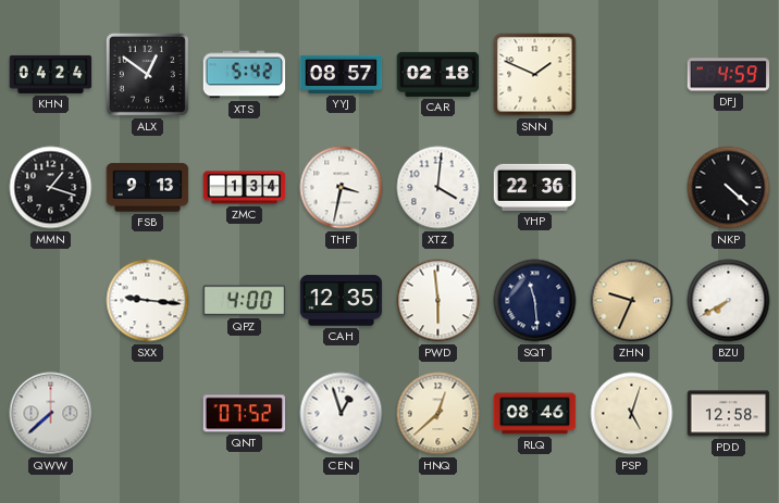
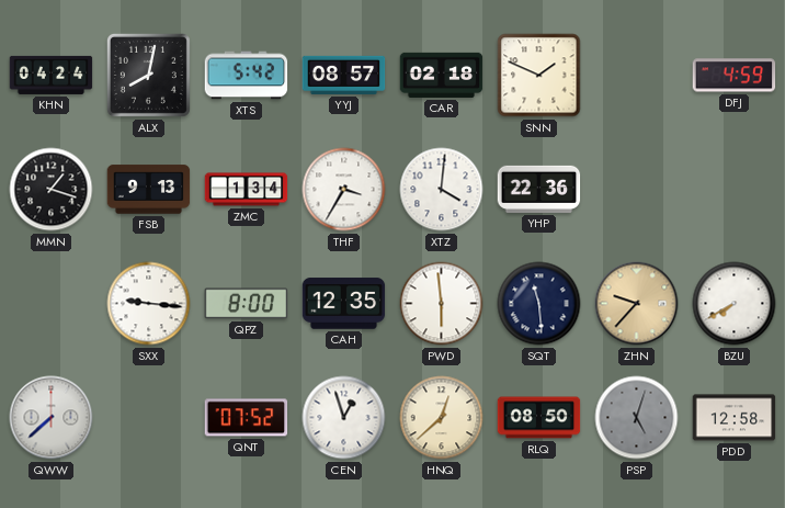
ALX: 12:51 -> 8:02
THF: 3:32 -> 3:35
NKP: 4:22 -> none
QPZ: 4:00 -> 8:00
ZHN: 9:34 -> 9:37
RLQ: 08:46 -> 08:50
PSP dial: cream -> grey
